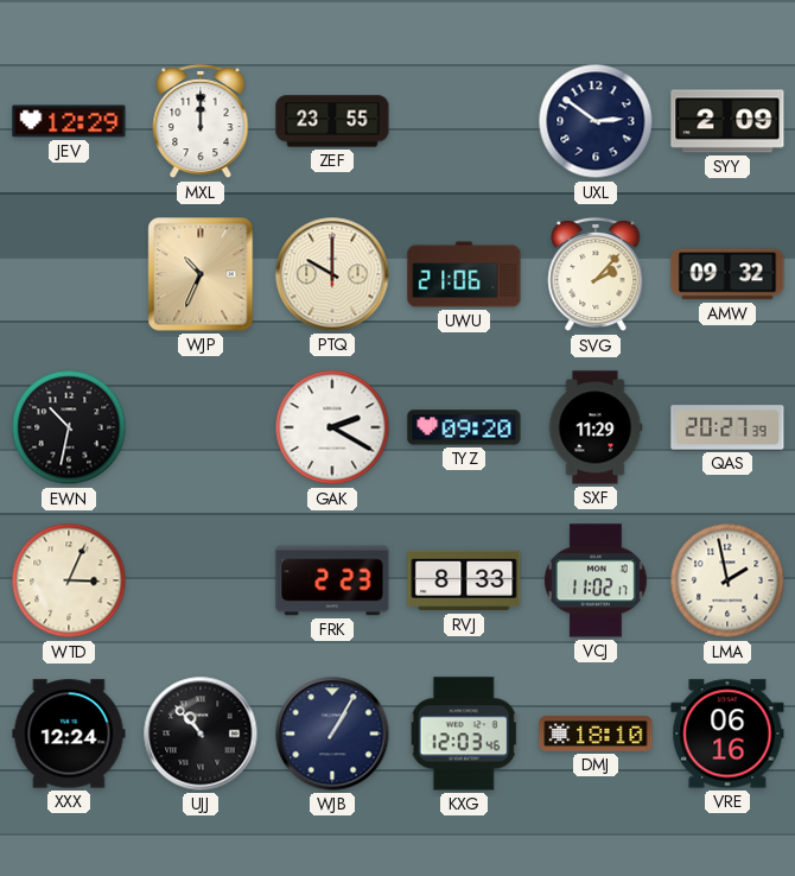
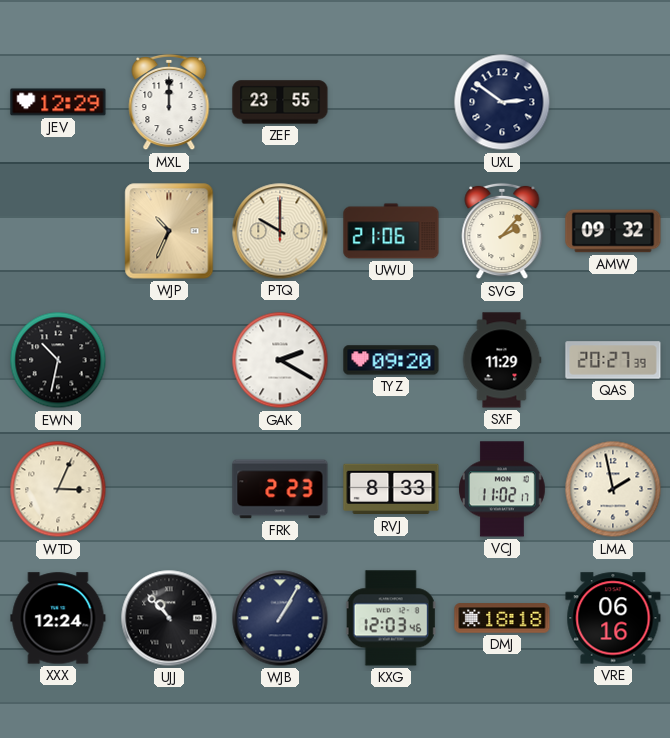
SYY: 2:09 -> none
DMJ: 18:10 -> 18:18
